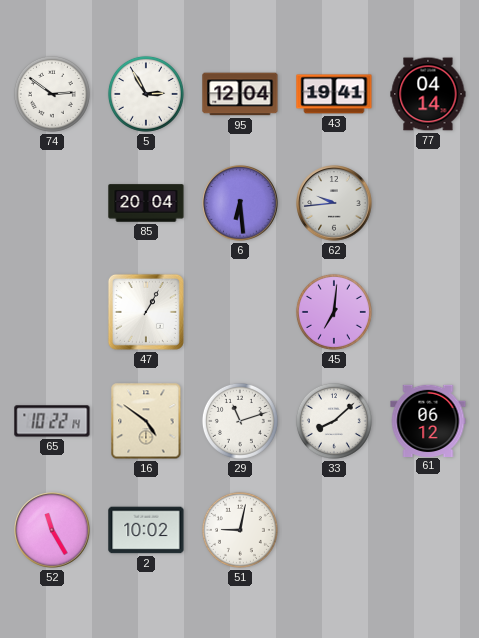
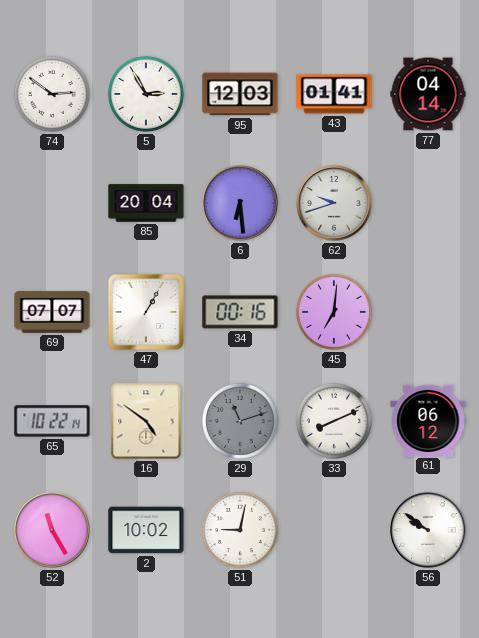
95: 12:04 -> 12:03
43: 19:41 -> 01:41
62: 9:44 -> 9:42
69: none -> 07:07
34: none -> 00:16
29 dial: white -> grey
33: 8:08 -> 8:11
56: none -> 9:51
